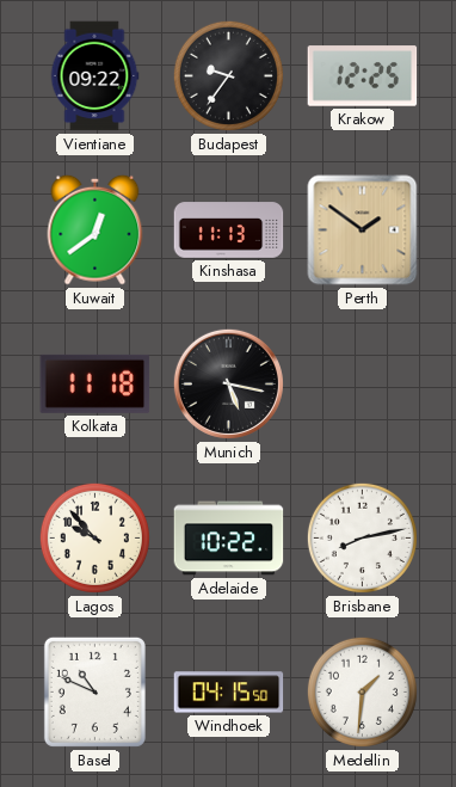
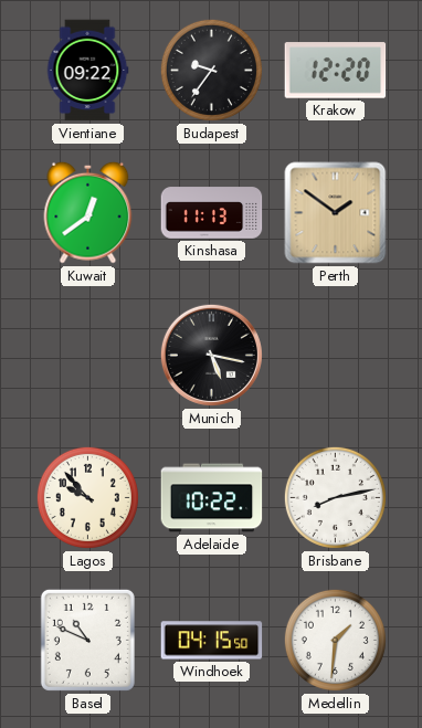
Krakow: 12:25 -> 12:20
Kolkata: 11:18 -> none
